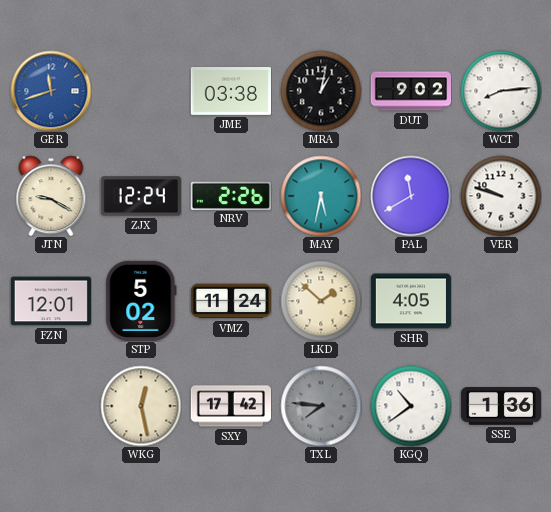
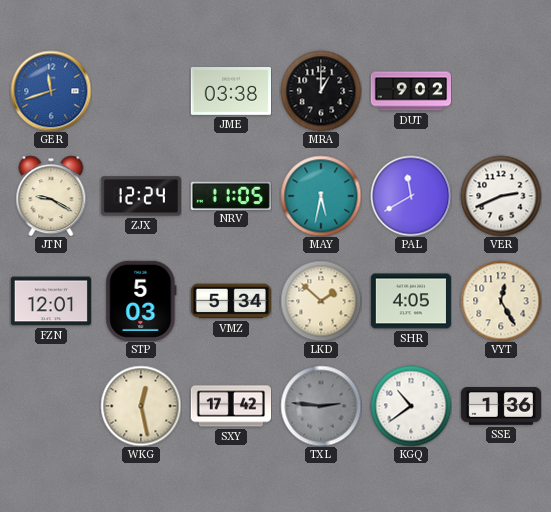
MRA: 1:02 -> 1:00
WCT: 8:14 -> none
NRV: 2:26 -> 11:05
VER: 9:48 -> 2:41
STP: 5:02 -> 5:03
VMZ: 11:24 -> 5:34
VYT: none -> 12:25
TXL: 7:46 -> 2:46
